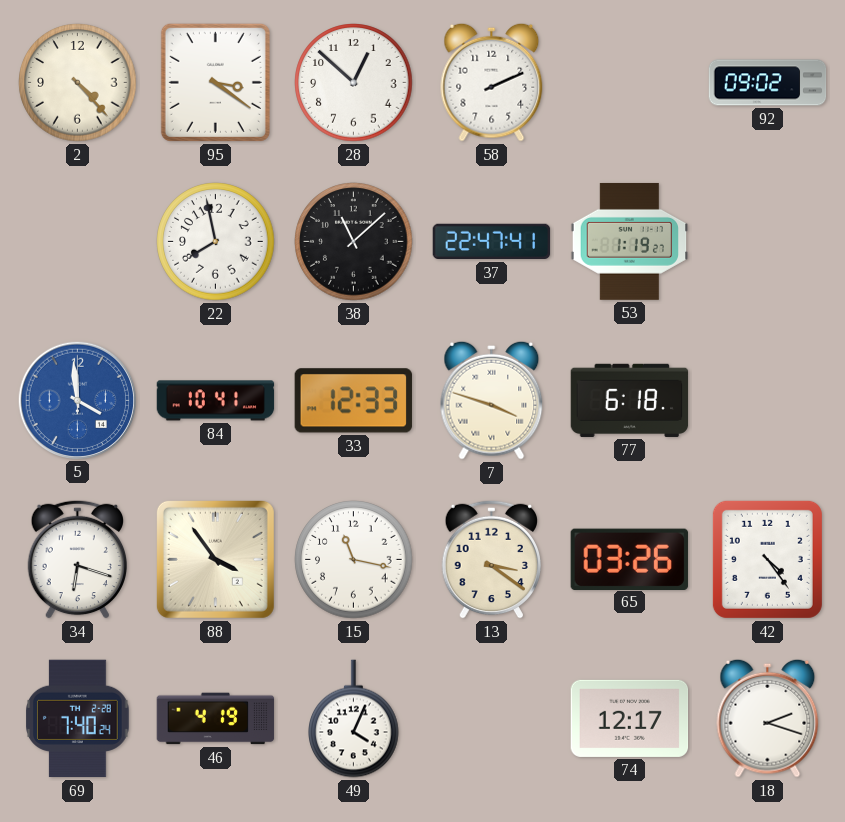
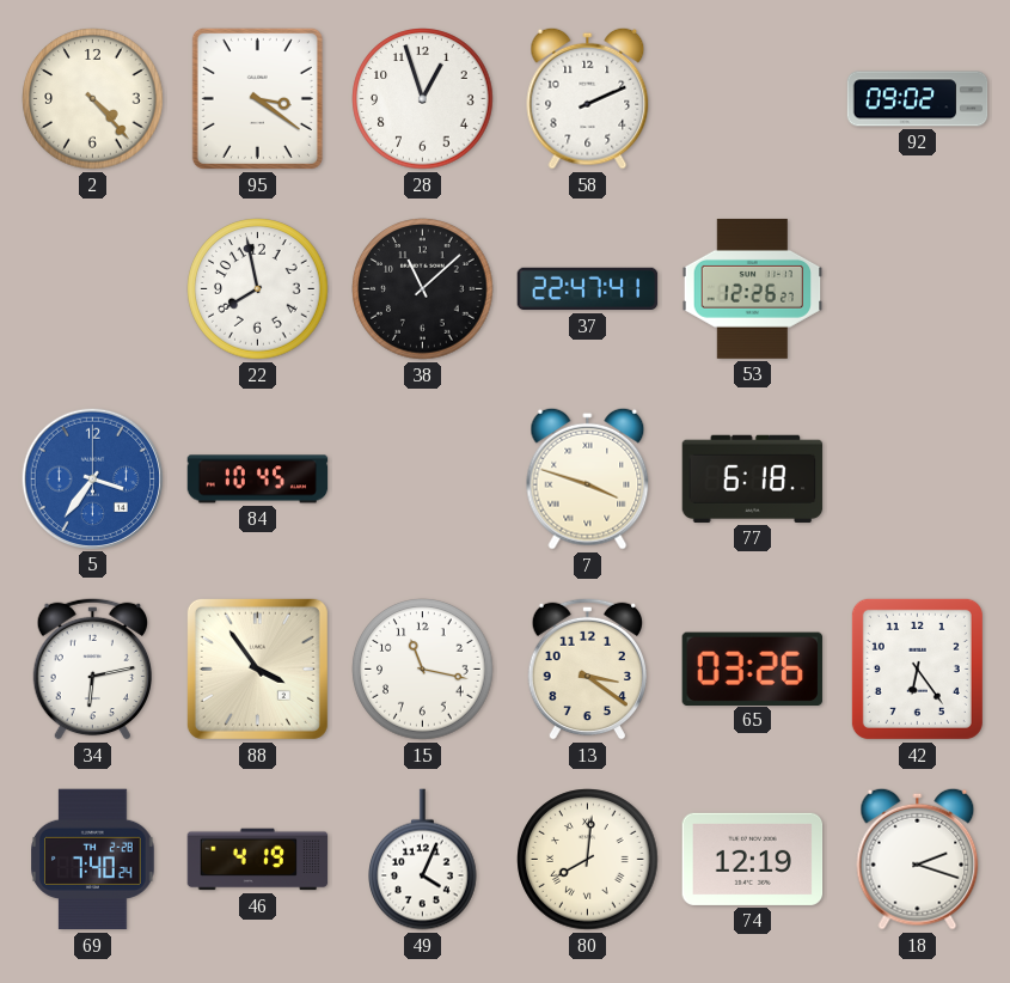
28: 12:52 -> 12:57
53: 1:19 -> 12:26
5: 3:59 -> 3:36
84: 10:41 -> 10:45
33: 12:33 -> none
34: 6:18 -> 6:13
42: 4:24 -> 6:24
80: none -> 8:01
74: 12:17 -> 12:19
